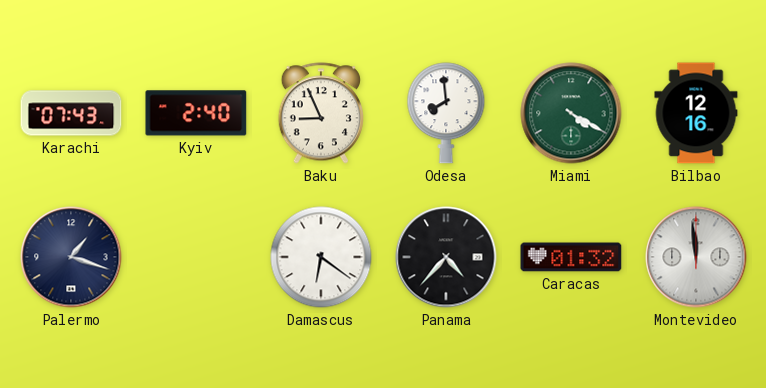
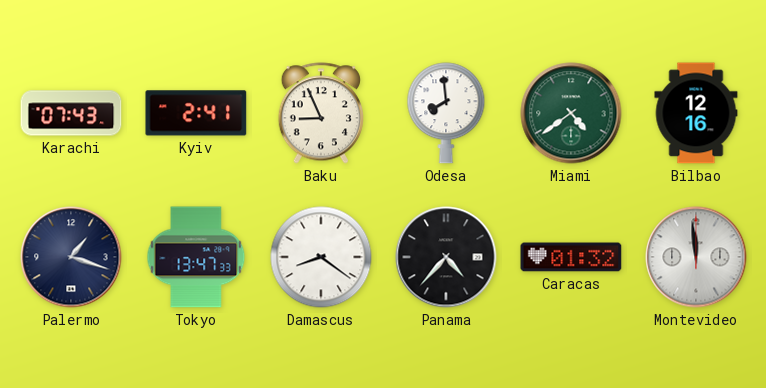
Kyiv: 2:40 -> 2:41
Miami: 4:20 -> 4:39
Tokyo: none -> 13:47
Damascus: 6:21 -> 8:21
